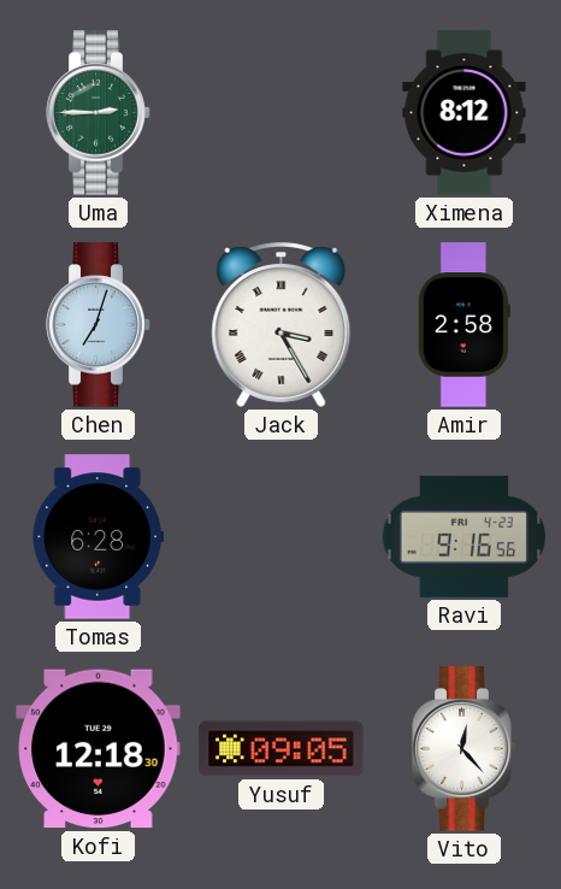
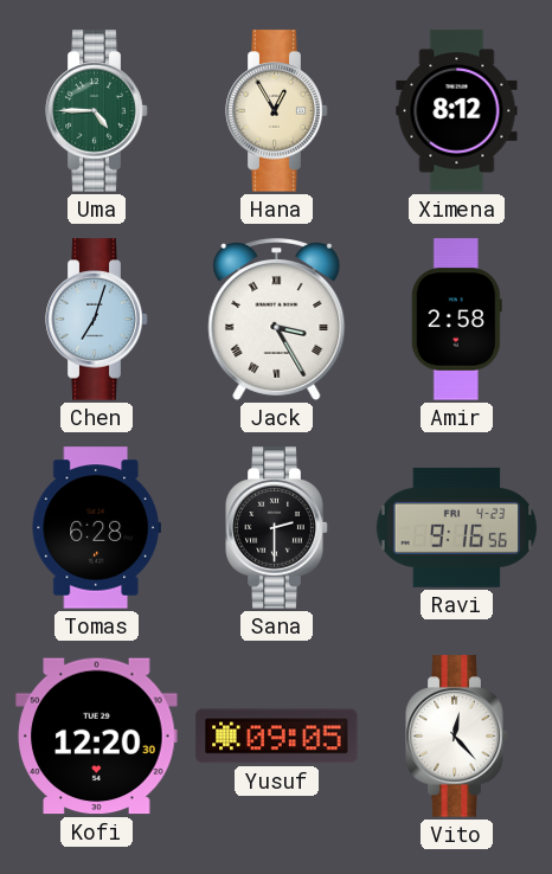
Uma: 2:45 -> 4:45
Hana: none -> 12:55
Sana: none -> 2:30
Kofi: 12:18 -> 12:20
